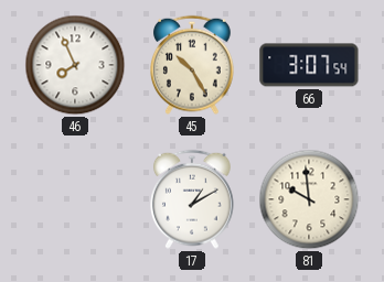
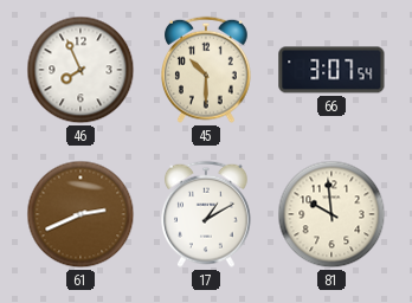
45: 10:25 -> 10:30
61: none -> 2:41
